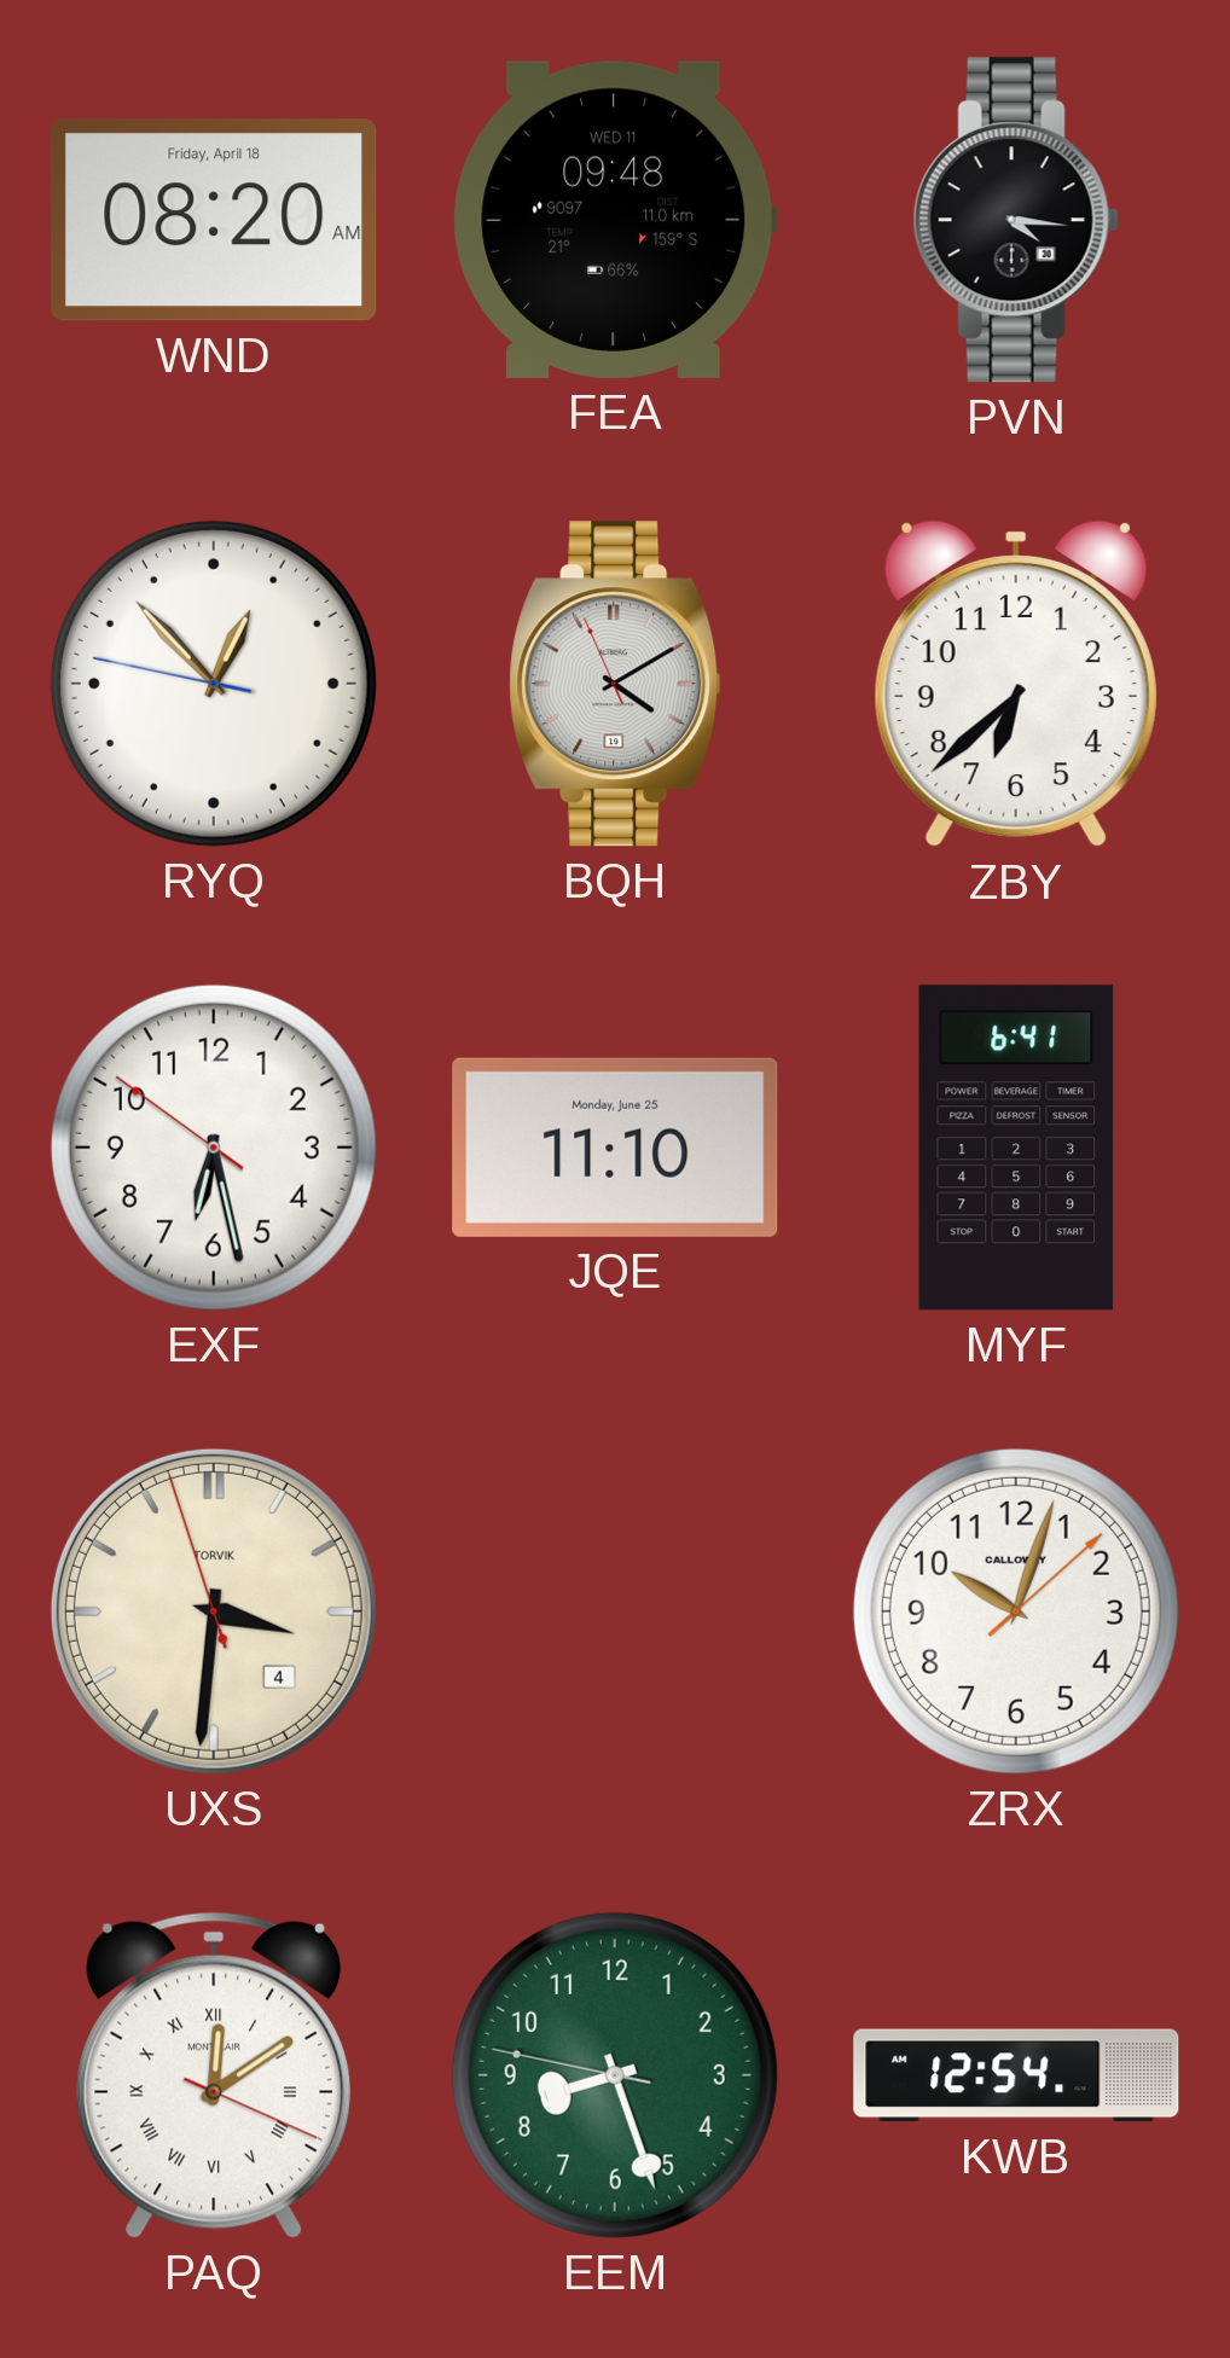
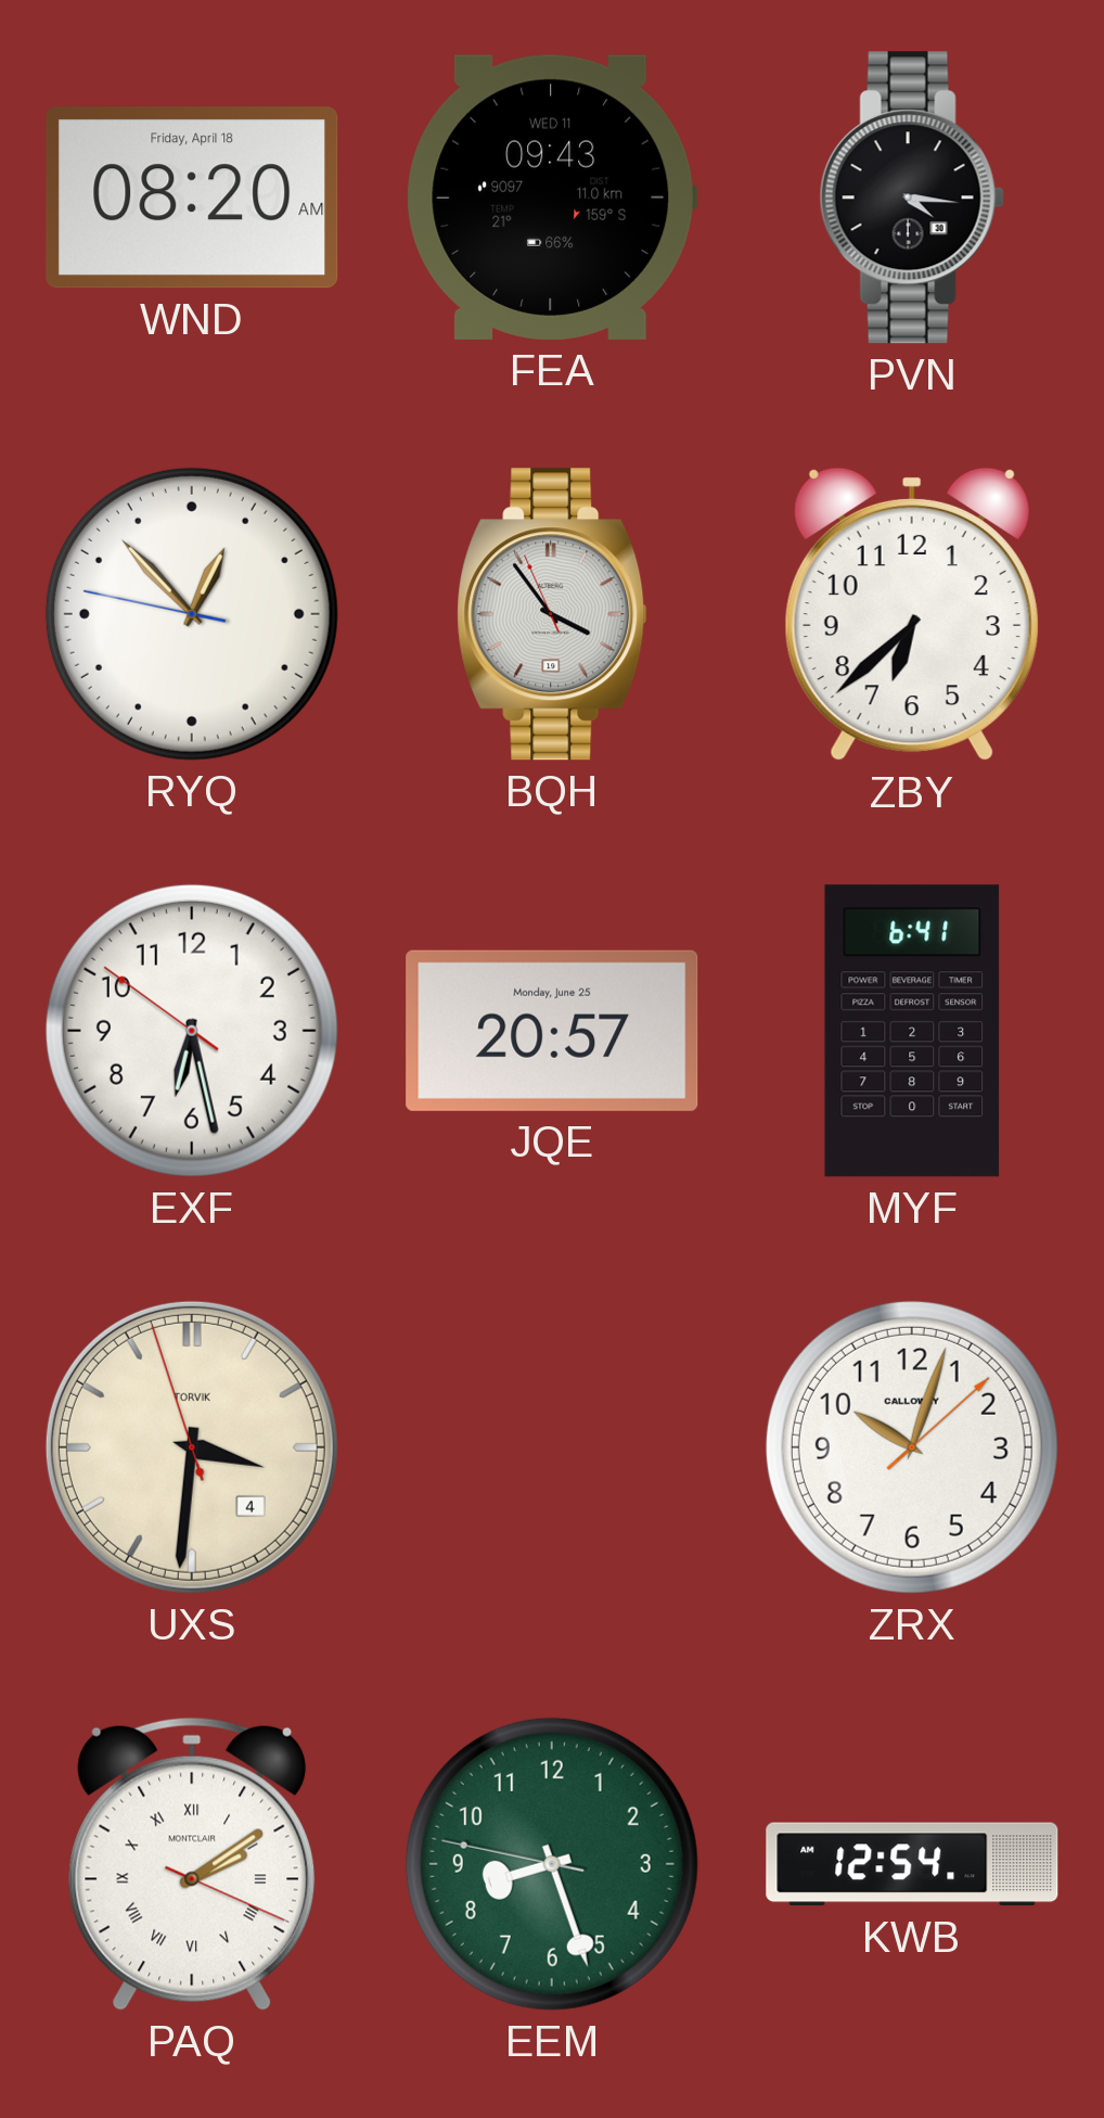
FEA: 09:48 -> 09:43
BQH: 4:09 -> 3:53
JQE: 11:10 -> 20:57
PAQ: 12:09 -> 2:09
